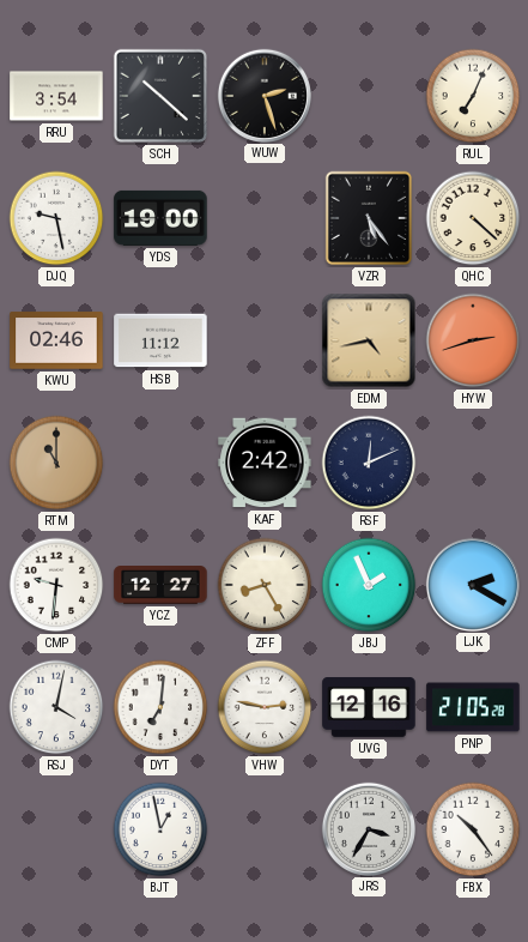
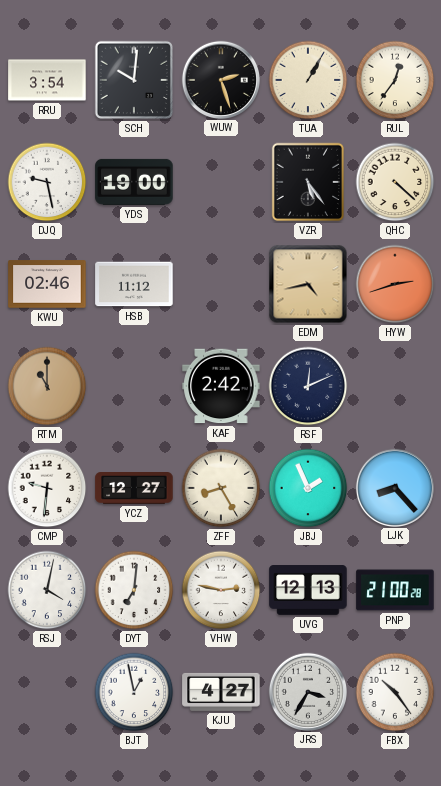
SCH: 10:22 -> 10:01
TUA: none -> 1:05
RUL: 7:04 -> 12:36
LJK: 2:20 -> 8:23
UVG: 12:16 -> 12:13
PNP: 21:05 -> 21:00
KJU: none -> 4:27
